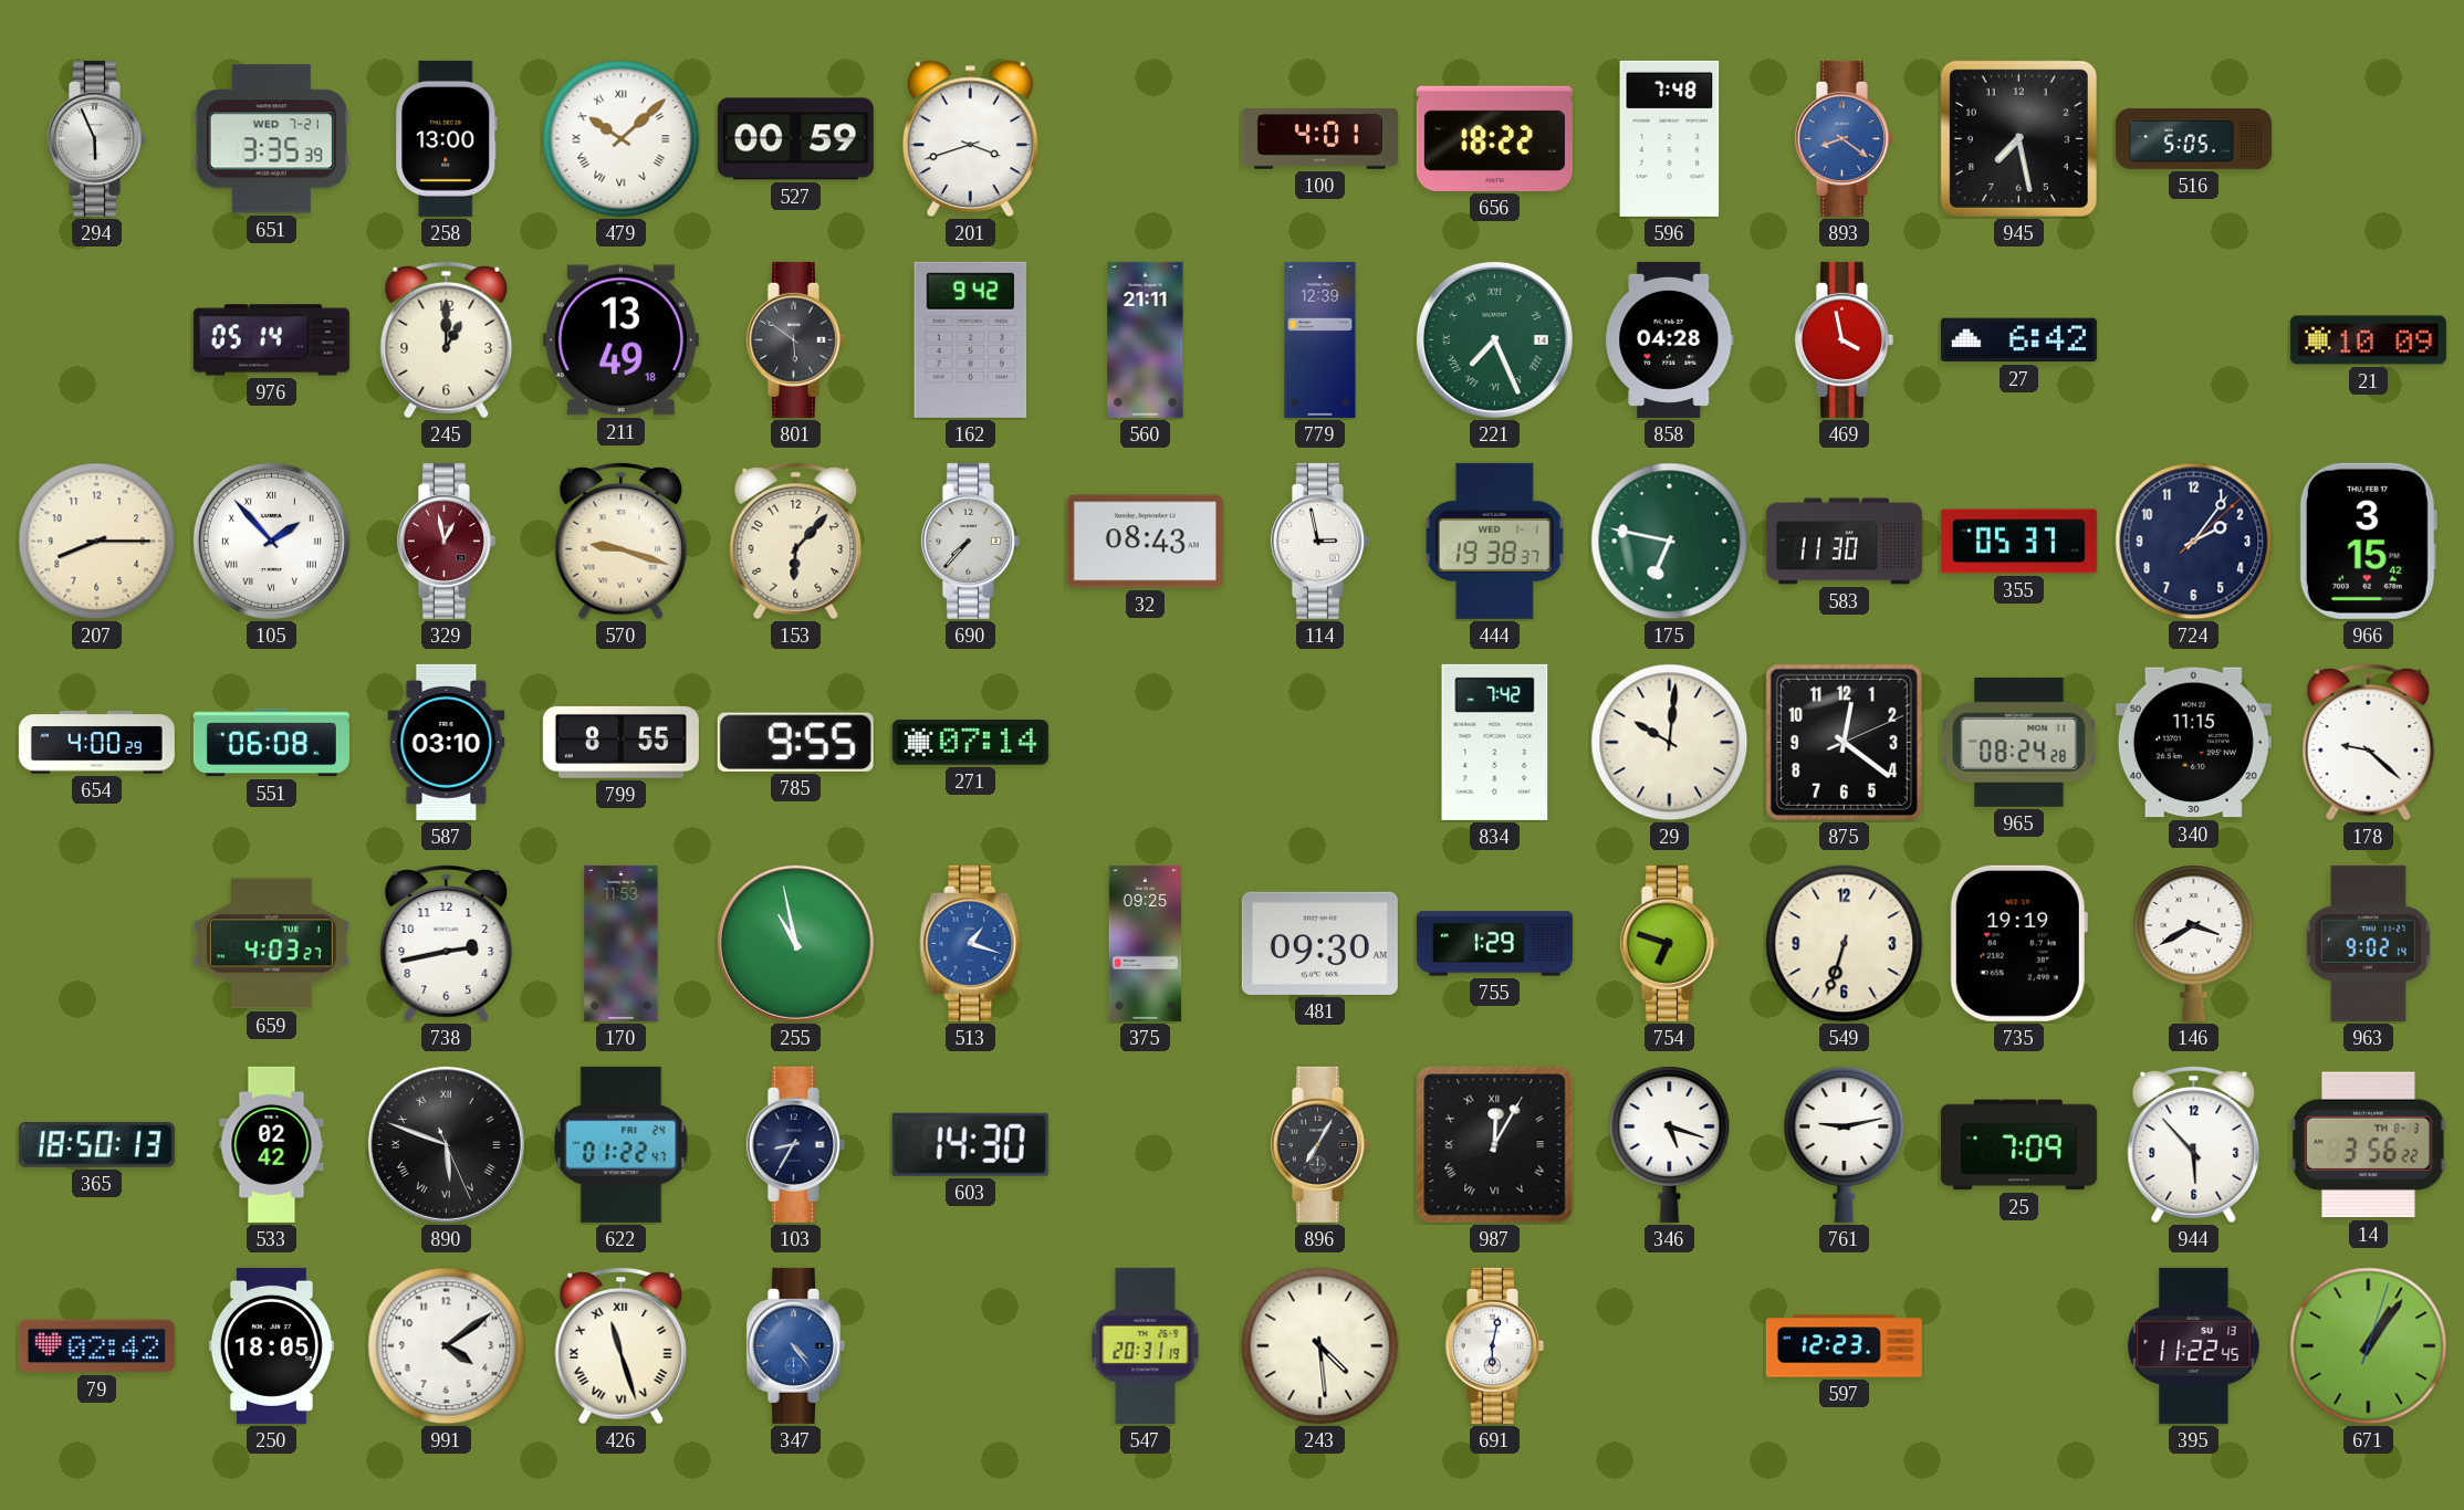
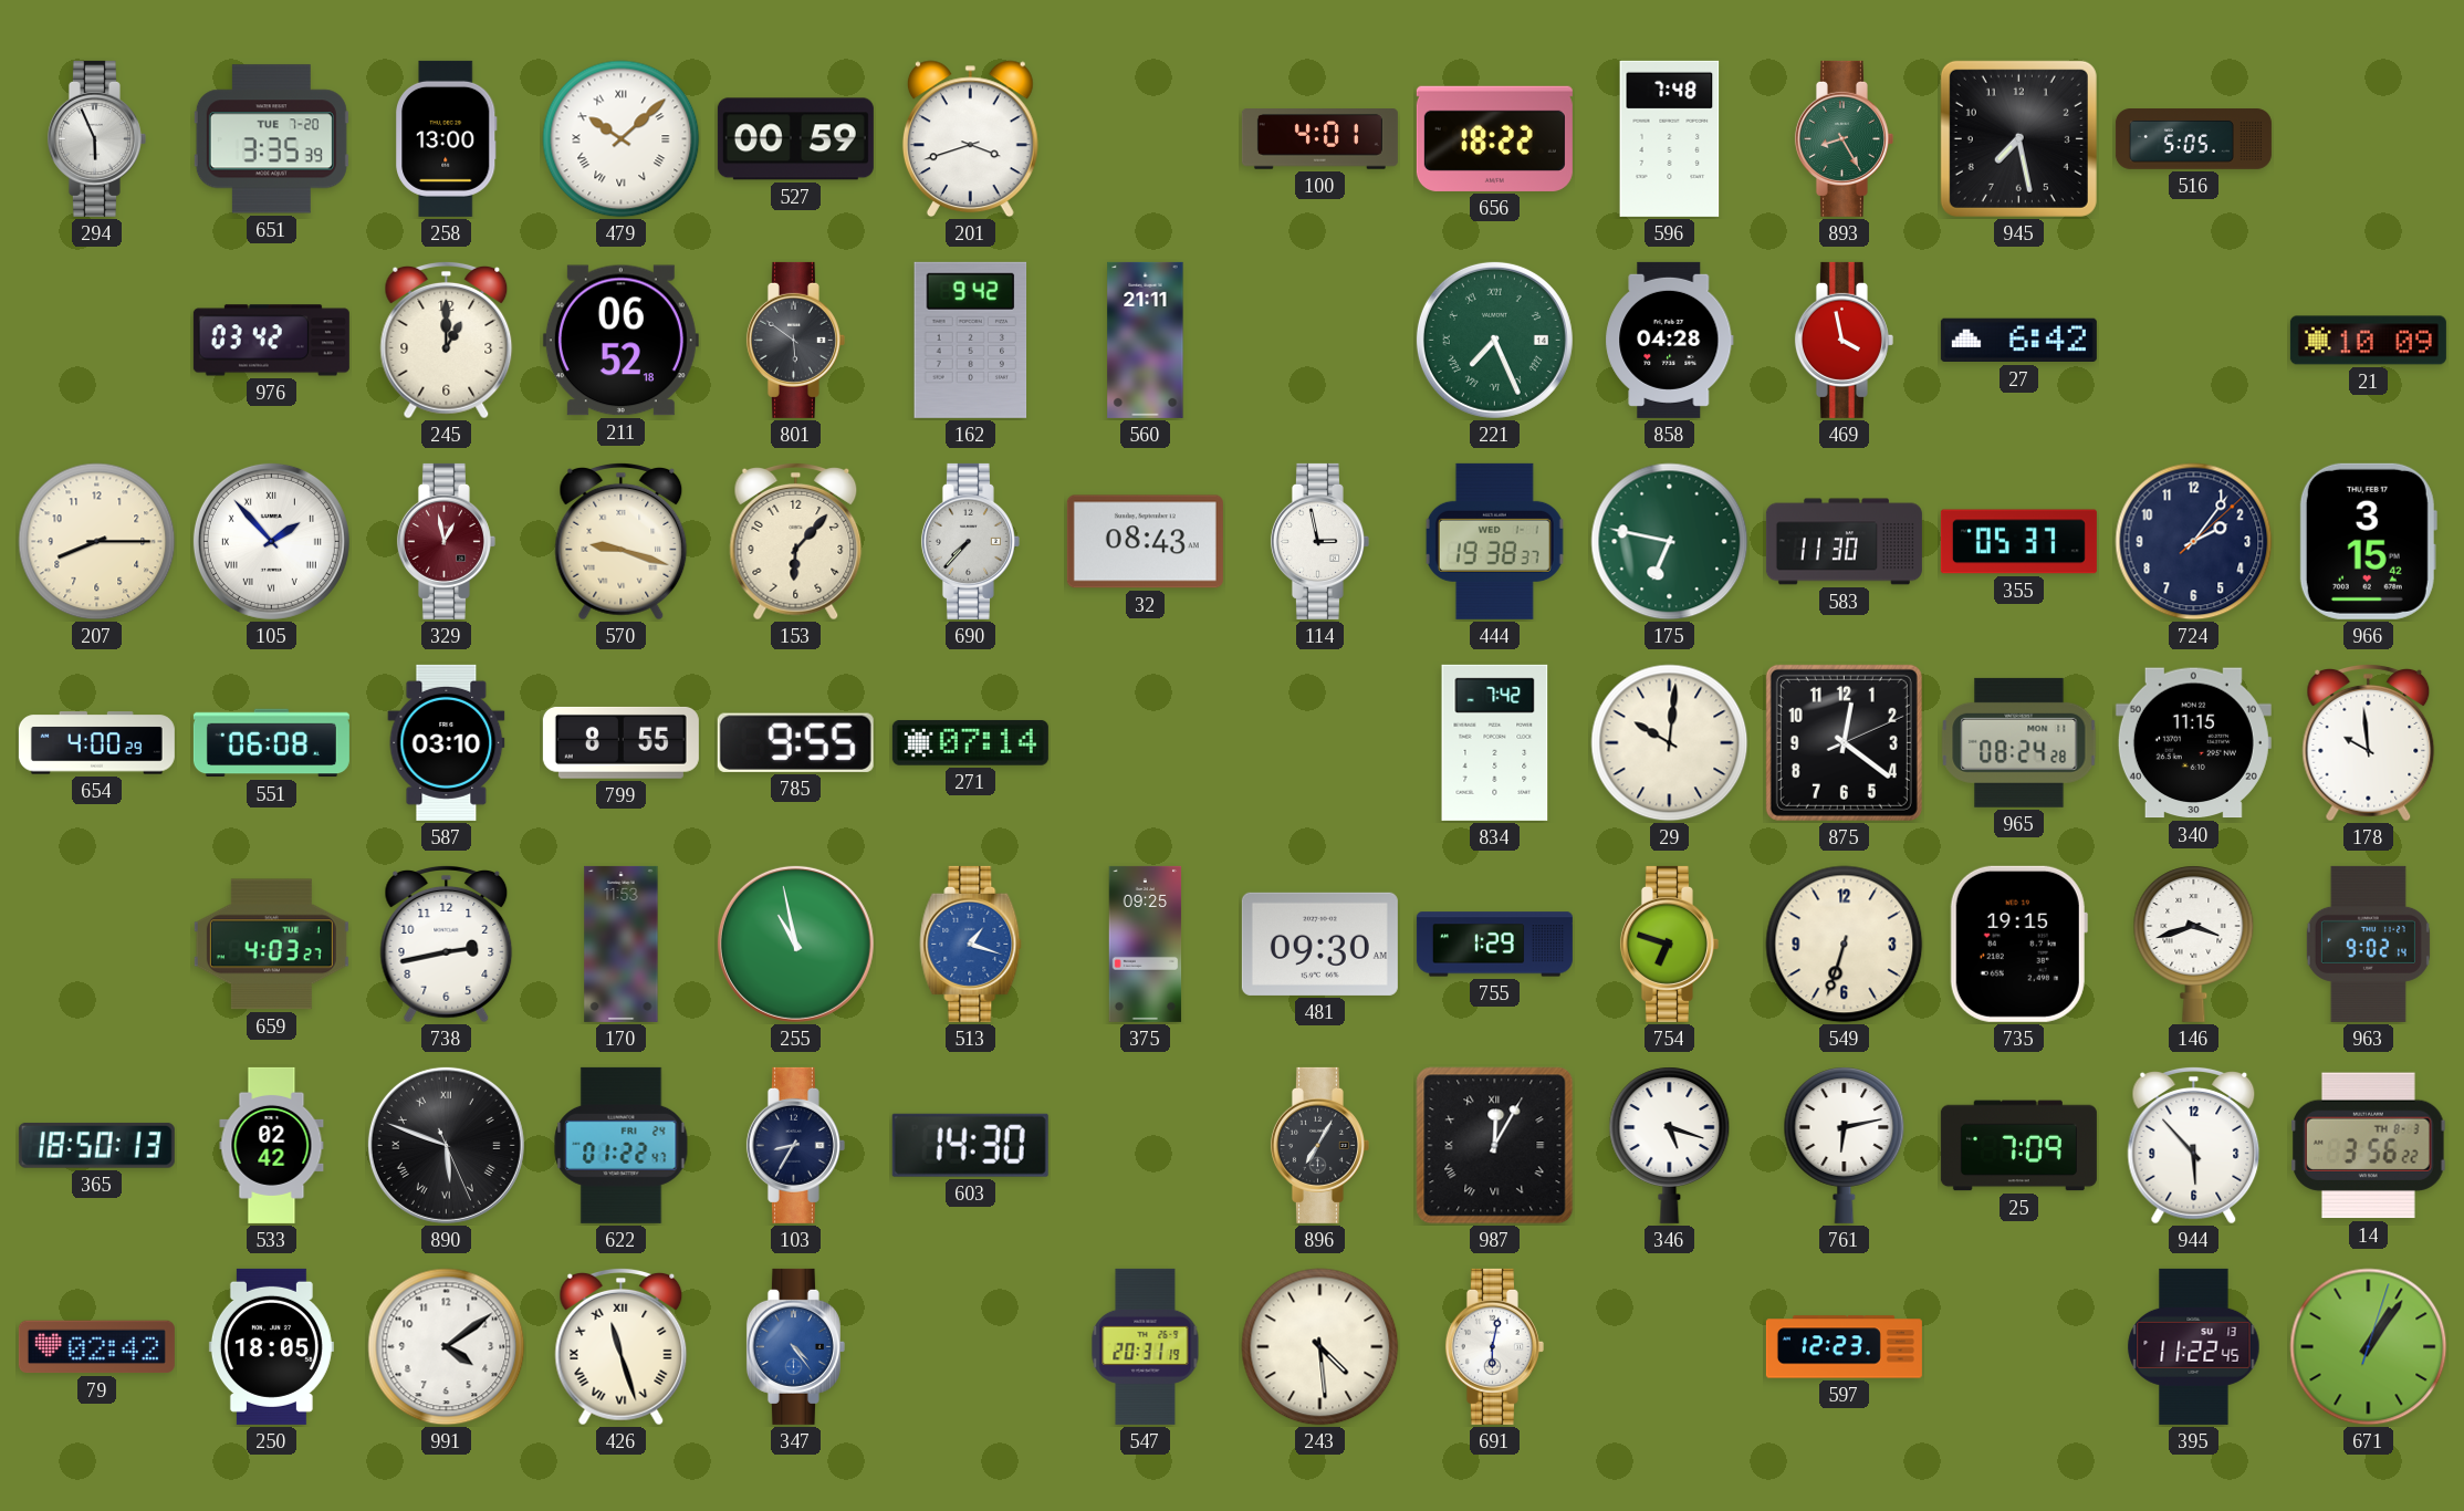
651 date: WED 7-21 -> TUE 7-20
893: 8:21 -> 8:25
893 dial: blue -> green
976: 05:14 -> 03:42
211: 13:49 -> 06:52
779: 12:39 -> none
178: 9:22 -> 9:59
735: 19:19 -> 19:15
146: 3:40 -> 3:42
761: 9:13 -> 6:13
